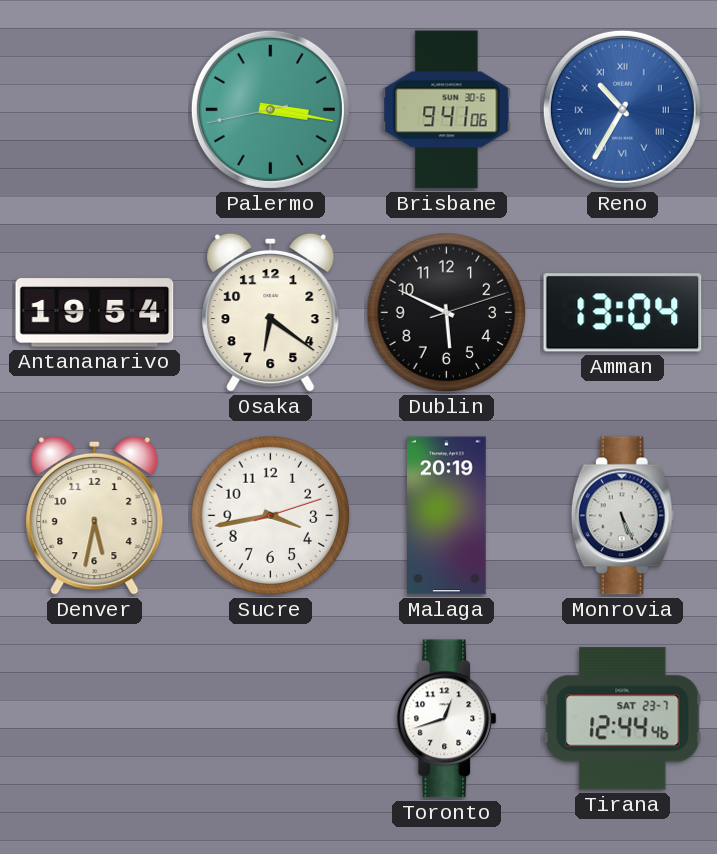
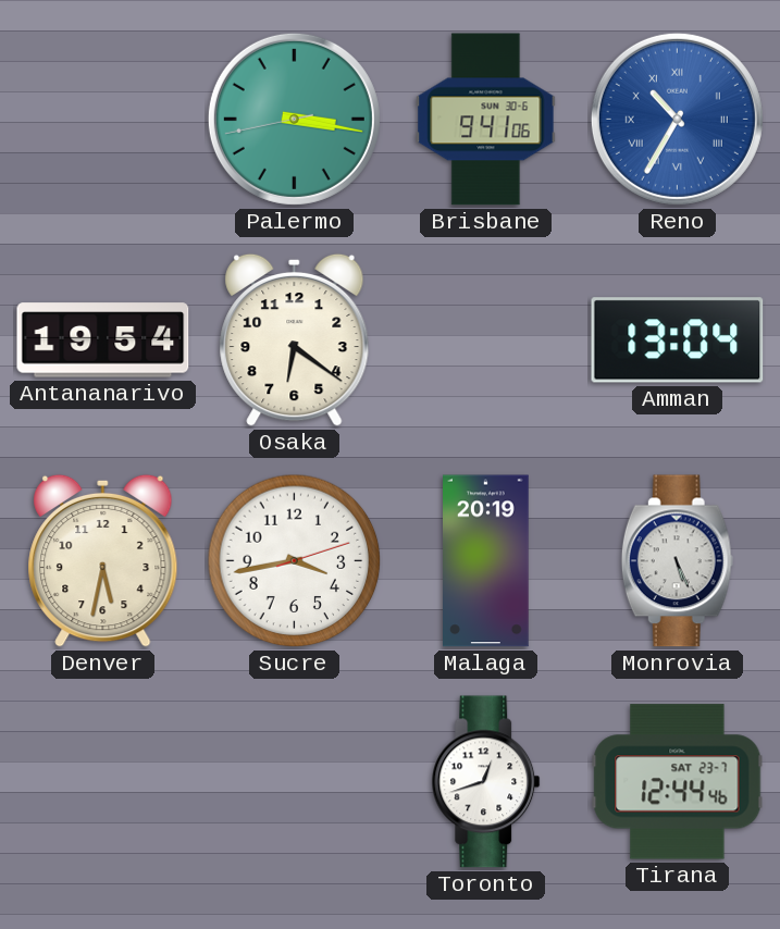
Dublin: 5:49 -> none
